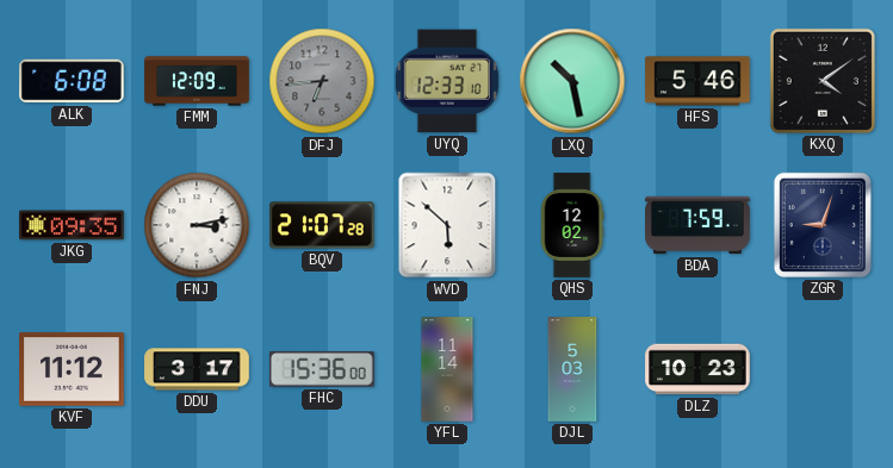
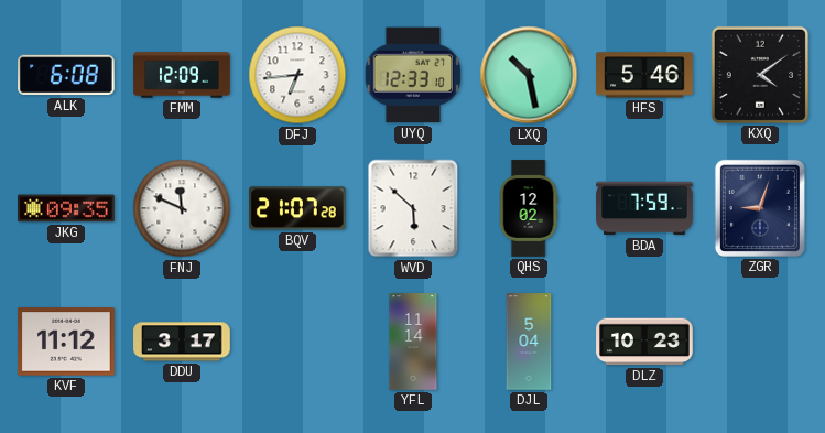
DFJ dial: grey -> white
FNJ: 3:13 -> 11:49
FHC: 15:36 -> none
DJL: 5:03 -> 5:04
